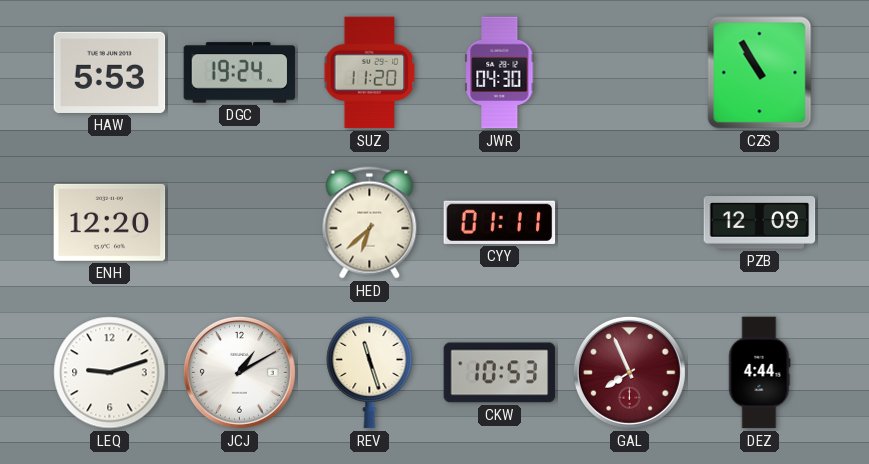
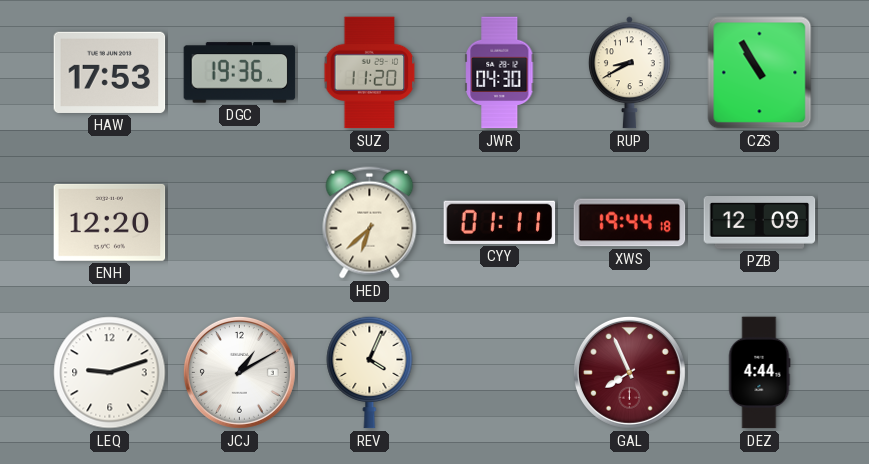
HAW: 5:53 -> 17:53
DGC: 19:24 -> 19:36
RUP: none -> 8:40
XWS: none -> 19:44
REV: 11:27 -> 4:04
CKW: 10:53 -> none
